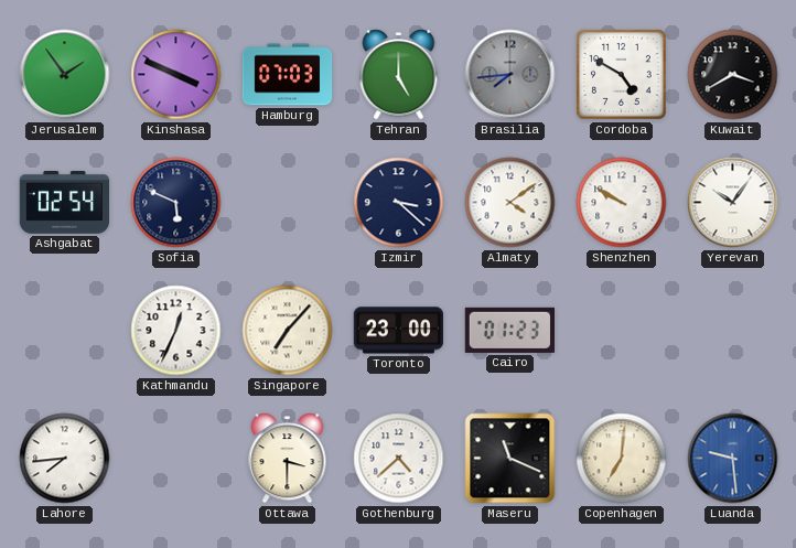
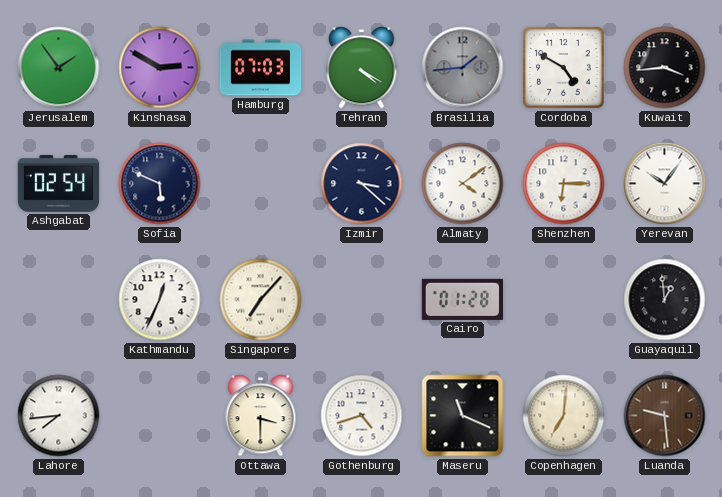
Kinshasa: 3:49 -> 2:50
Tehran: 5:00 -> 4:20
Brasilia: 7:44 -> 1:44
Kuwait: 3:40 -> 3:44
Shenzhen: 9:50 -> 6:15
Toronto: 23:00 -> none
Cairo: 01:23 -> 01:28
Guayaquil: none -> 12:59
Gothenburg: 4:38 -> 4:42
Luanda dial: blue -> brown
